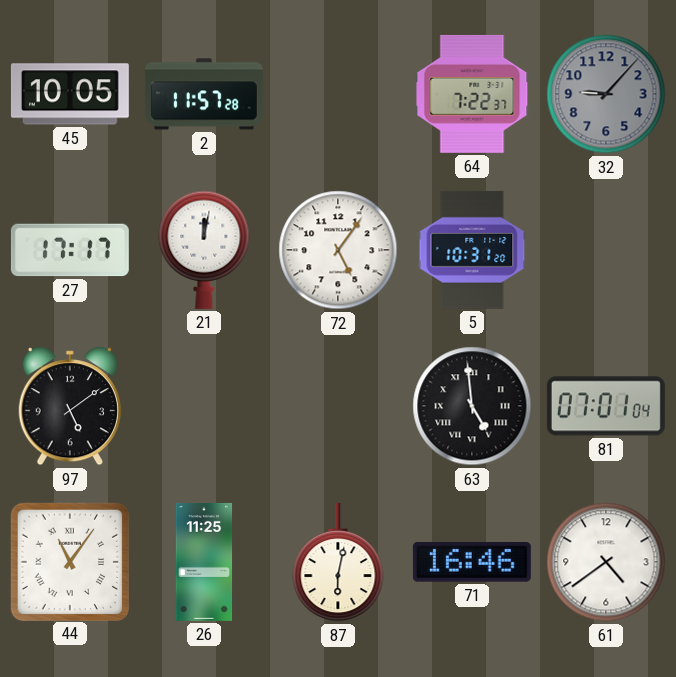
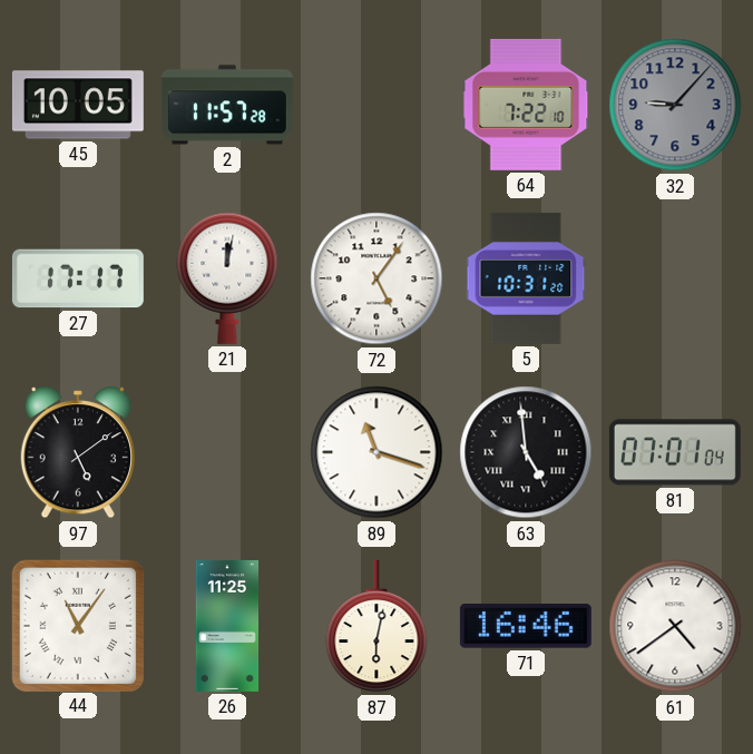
64: 7:22:37 -> 7:22:10
89: none -> 11:18
